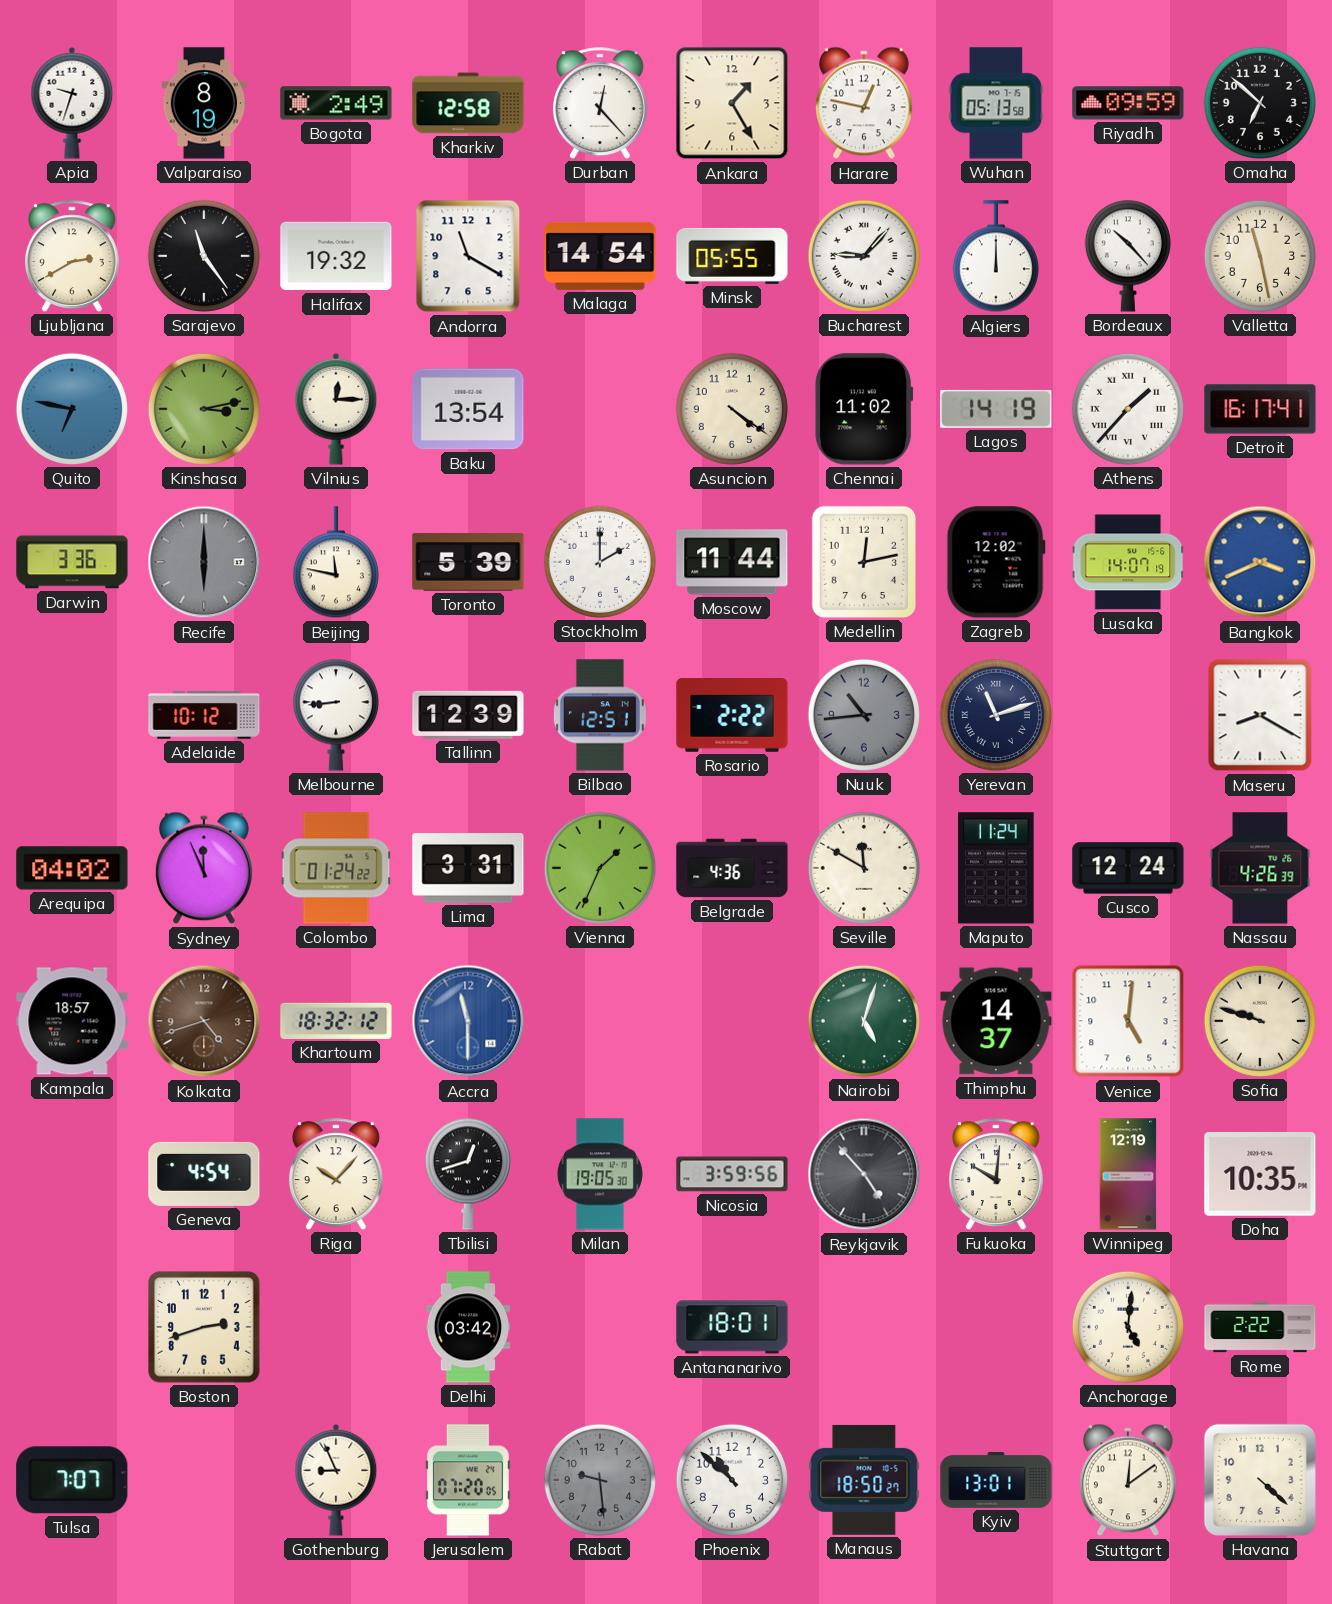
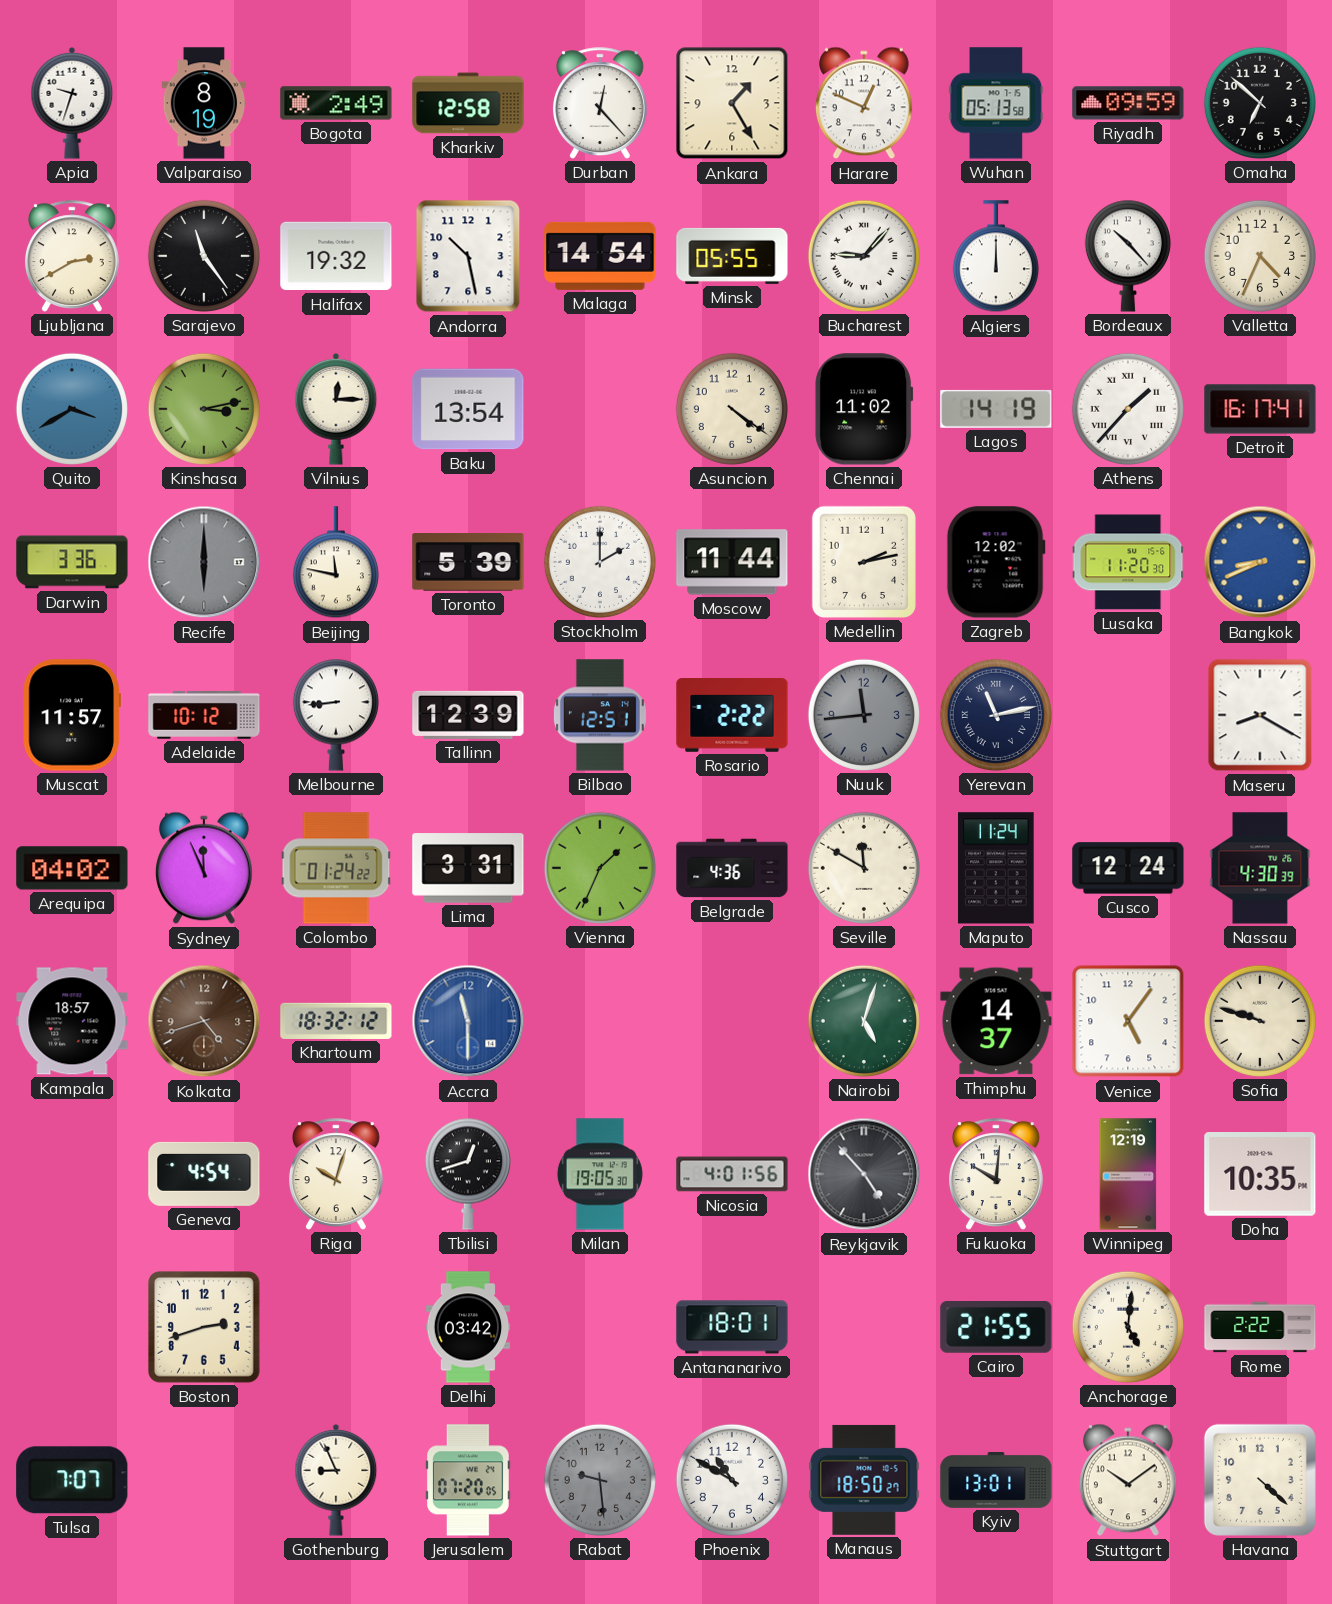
Harare: 12:47 -> 12:49
Andorra: 11:20 -> 10:28
Valletta: 11:28 -> 4:34
Quito: 6:47 -> 3:40
Medellin: 12:13 -> 2:13
Lusaka: 14:07 -> 11:20
Bangkok: 3:41 -> 8:41
Muscat: none -> 11:57
Nuuk: 10:44 -> 11:44
Yerevan: 11:12 -> 11:13
Nassau: 4:26 -> 4:30
Venice: 5:01 -> 5:06
Riga: 10:07 -> 10:03
Nicosia: 3:59 -> 4:01
Cairo: none -> 21:55
Phoenix: 10:52 -> 10:50
Stuttgart: 12:09 -> 10:09
